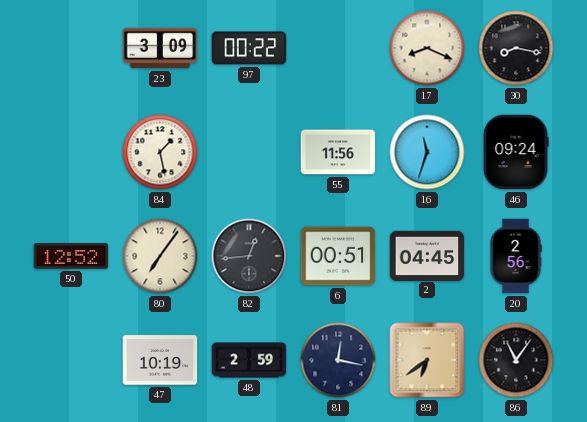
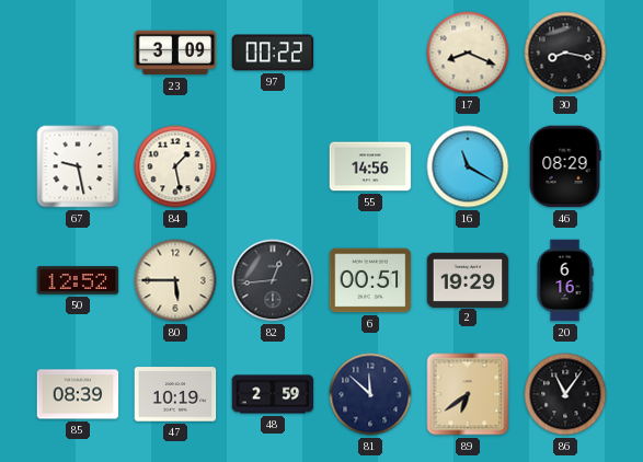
67: none -> 9:28
55: 11:56 -> 14:56
16: 11:33 -> 11:20
46: 09:24 -> 08:29
80: 7:06 -> 5:45
2: 04:45 -> 19:29
20: 2:56 -> 6:16
85: none -> 08:39
81: 12:17 -> 11:52
